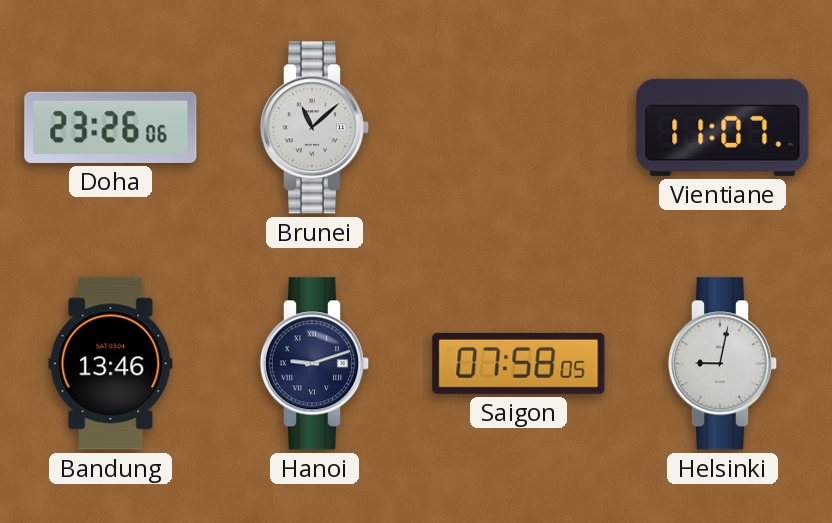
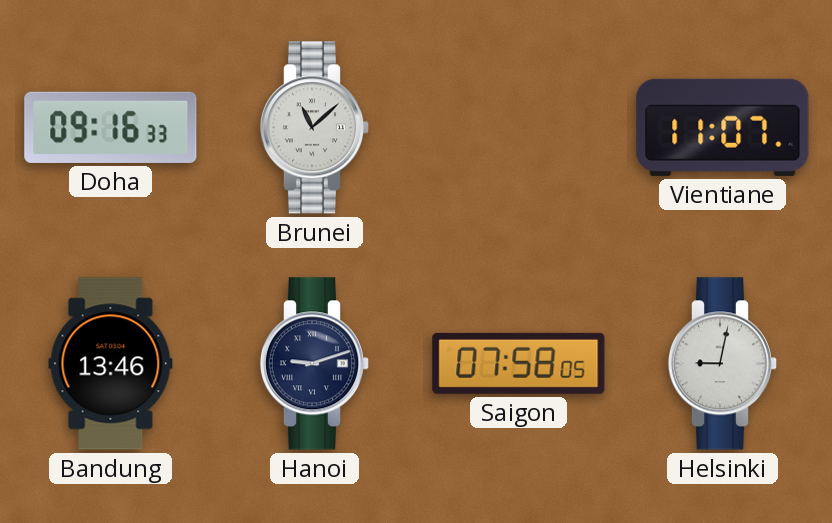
Doha: 23:26 -> 09:16
